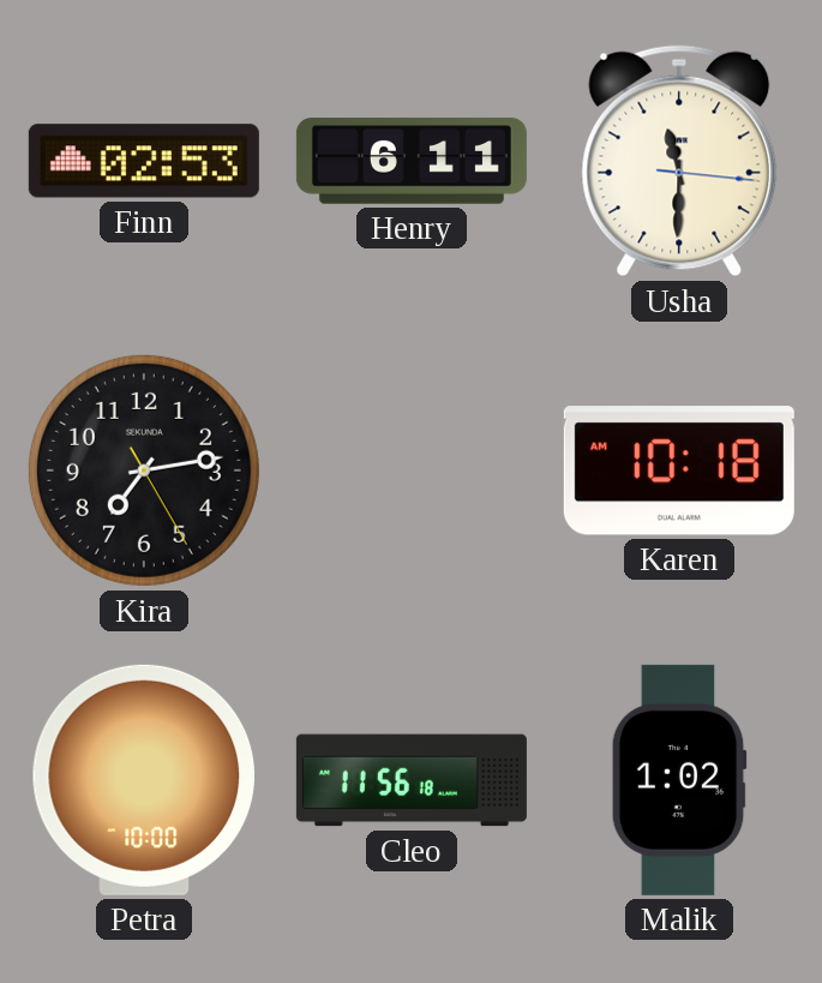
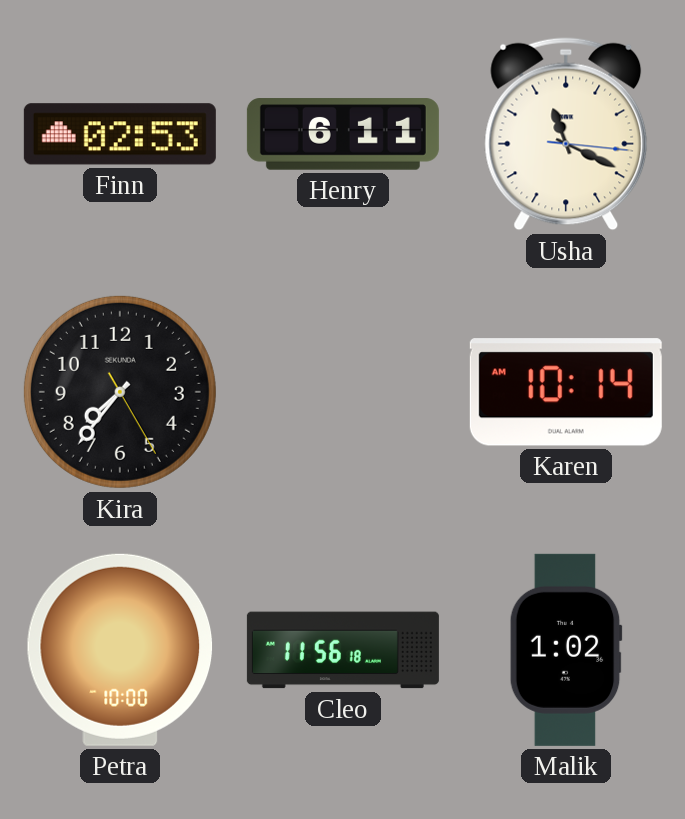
Usha: 11:30 -> 11:19
Kira: 7:13 -> 7:36
Karen: 10:18 -> 10:14
